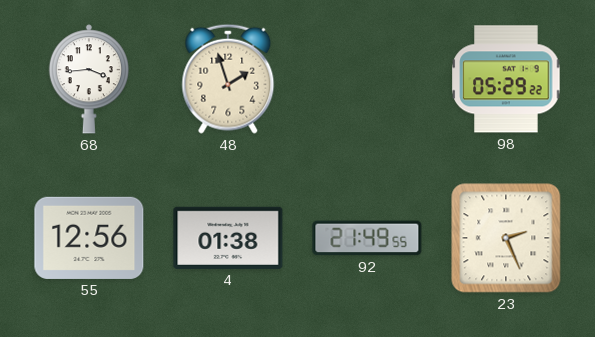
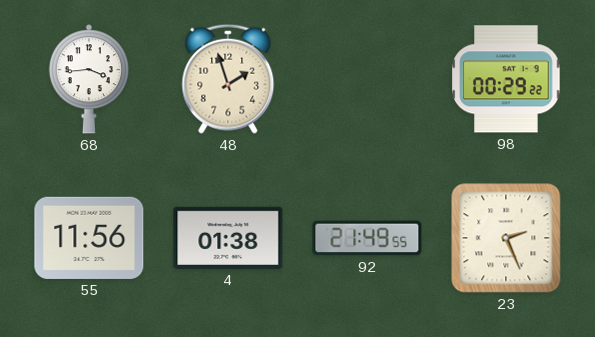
98: 05:29 -> 00:29
55: 12:56 -> 11:56
